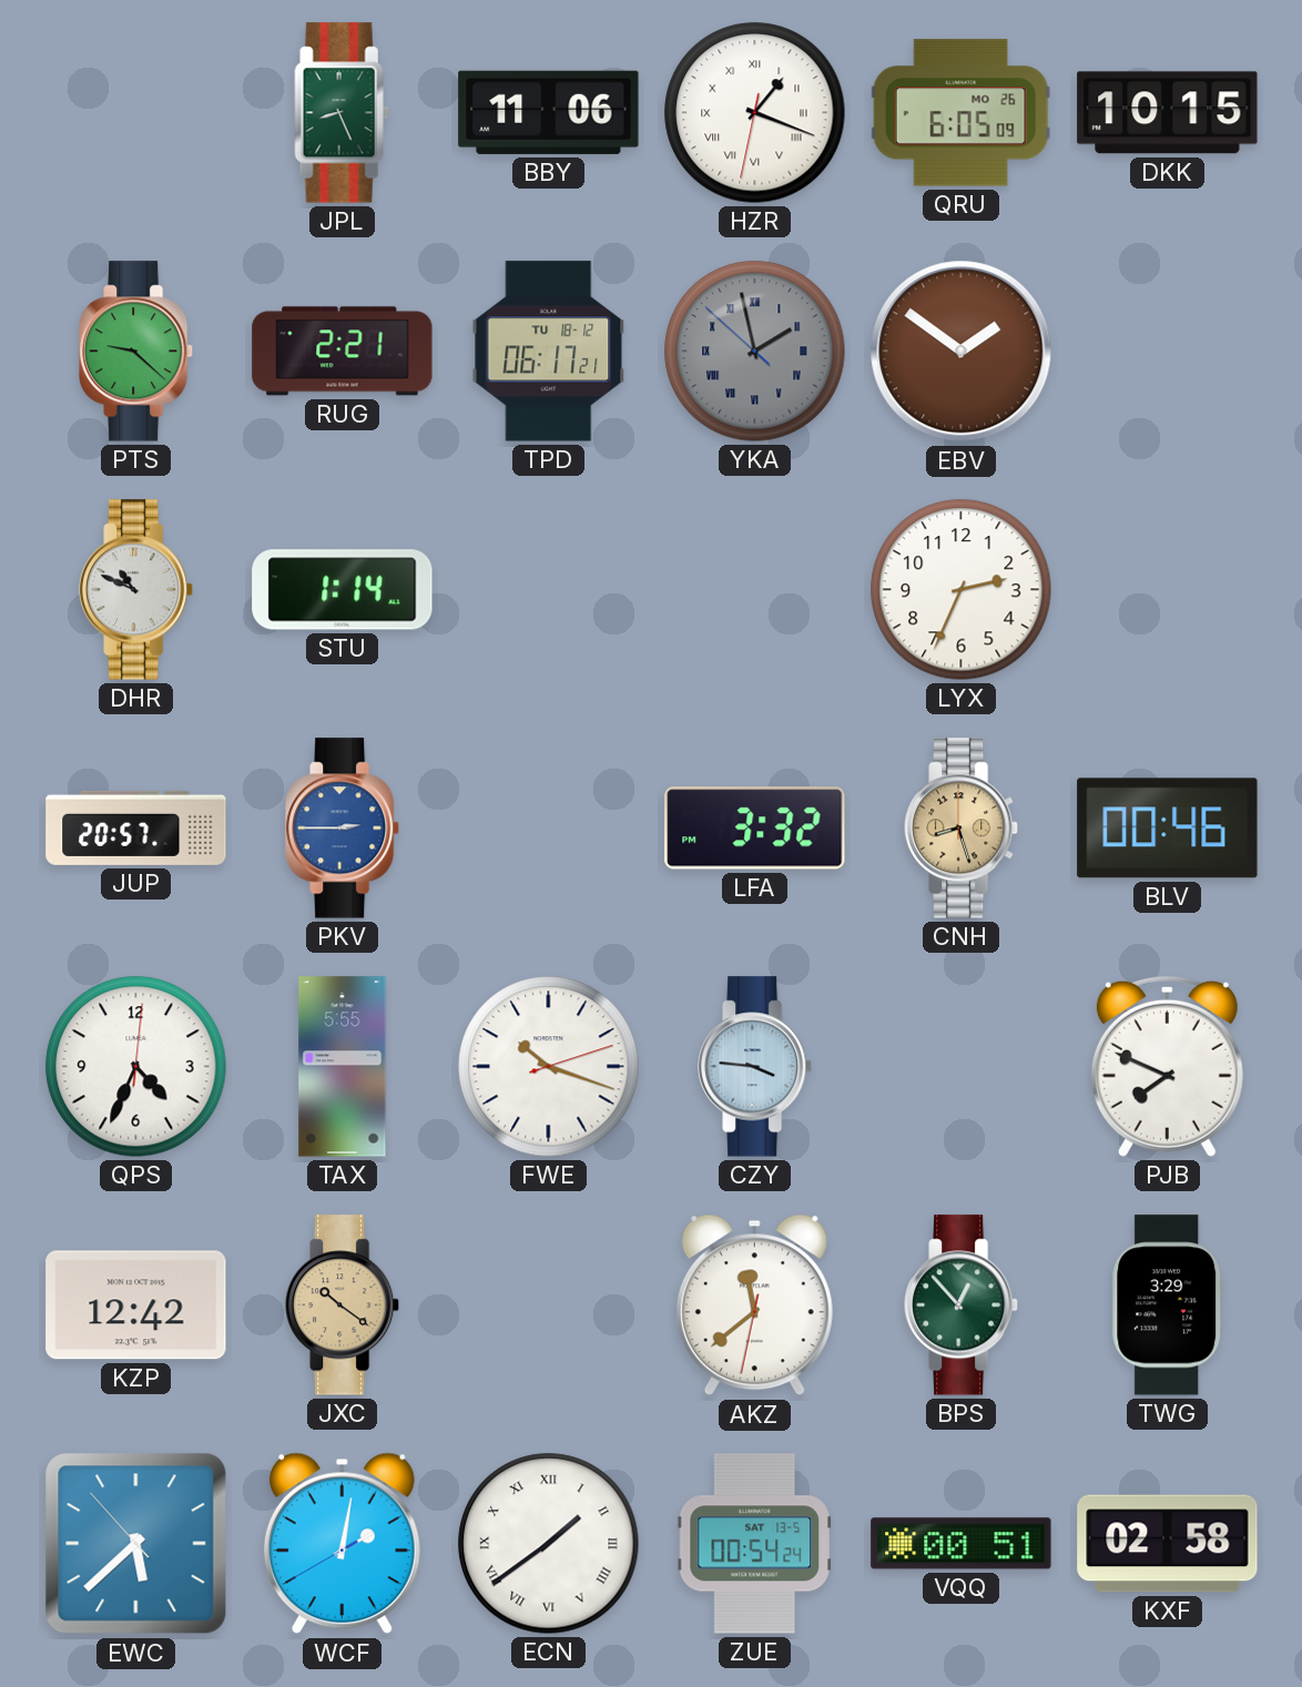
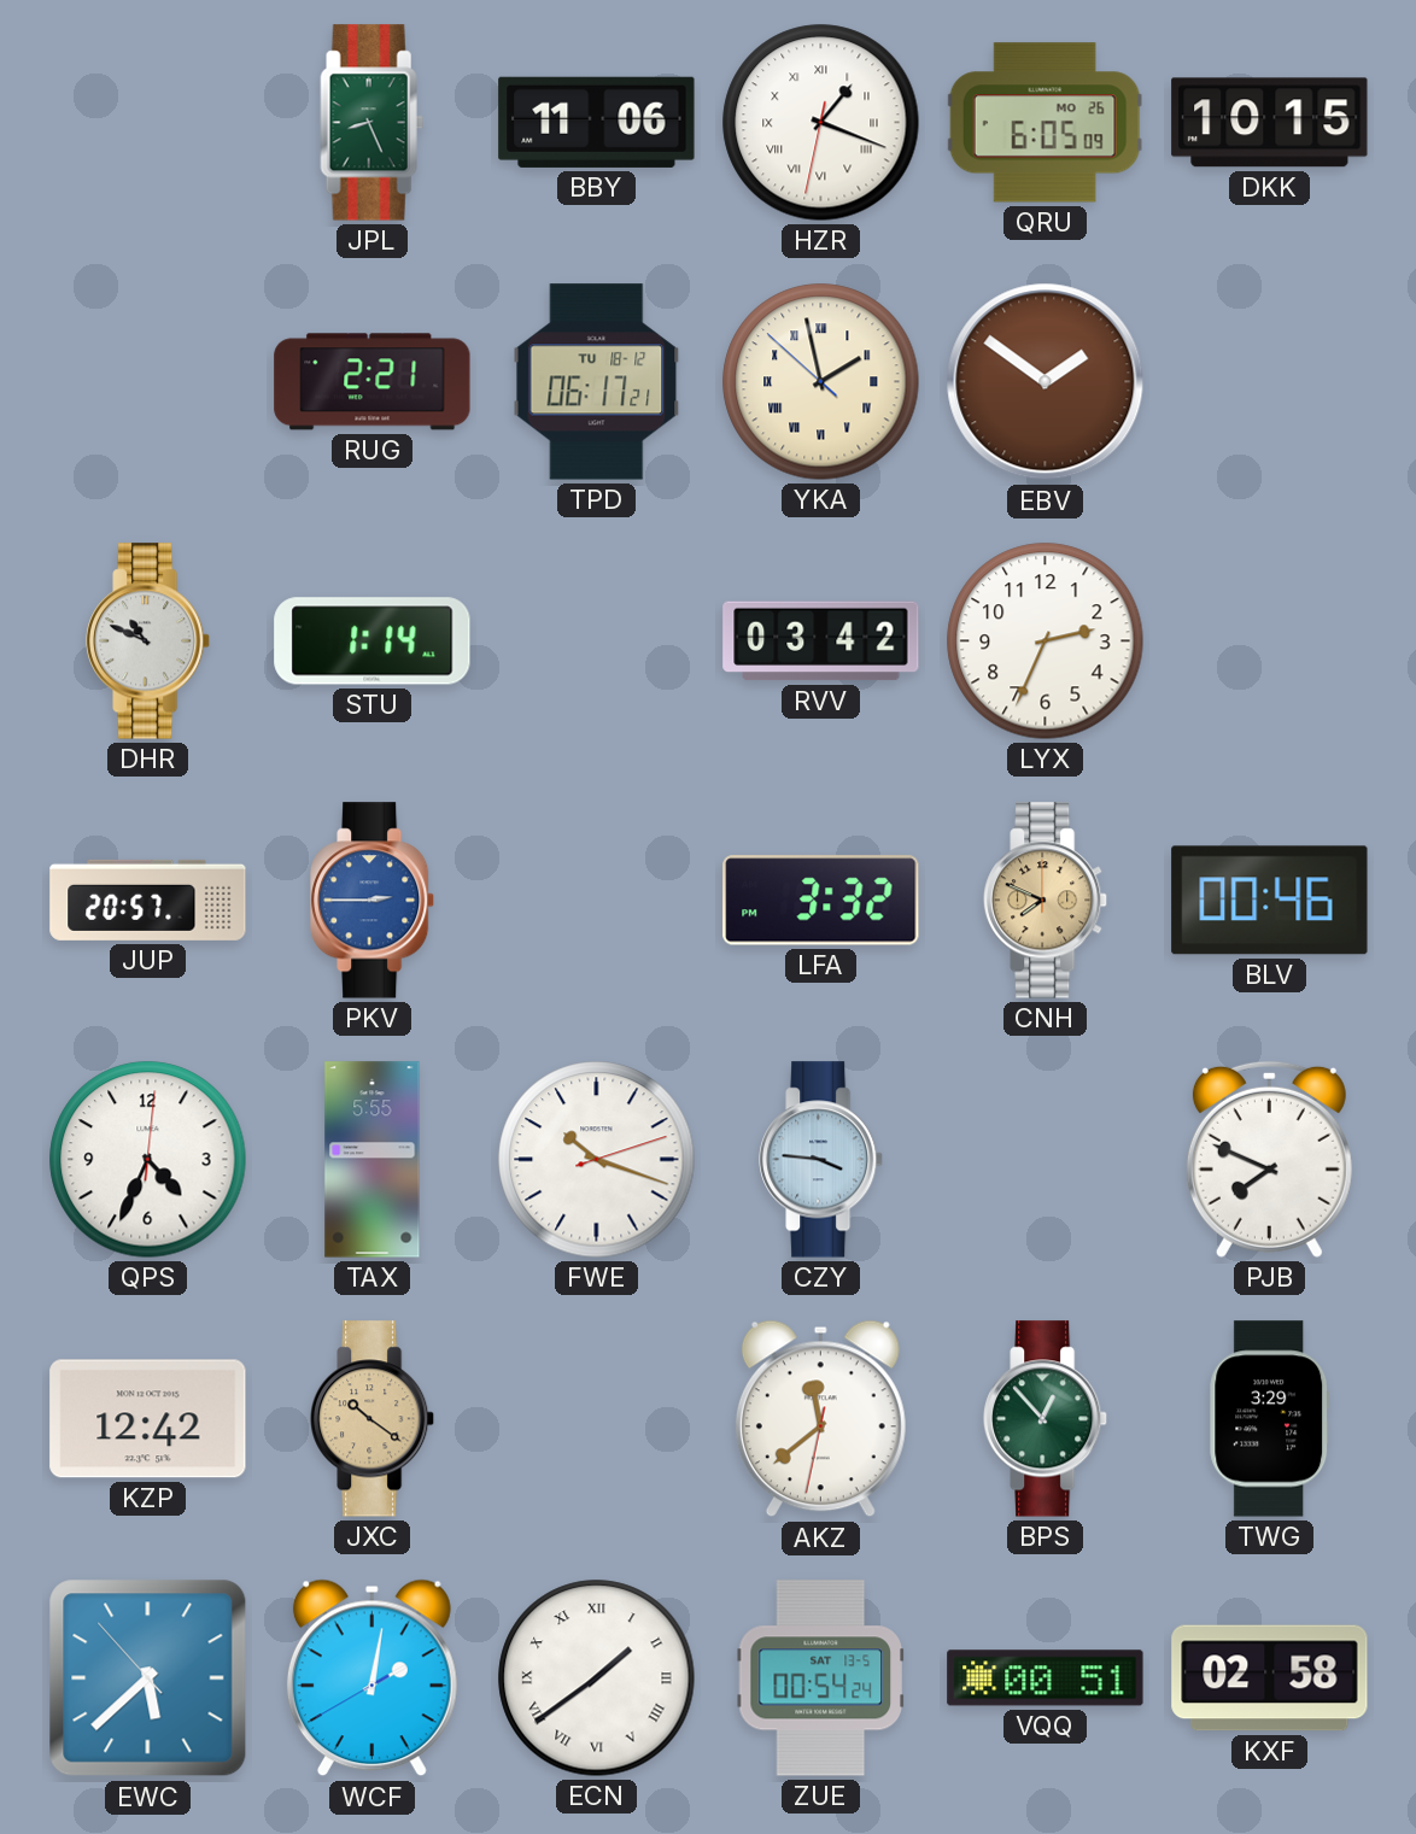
PTS: 9:22 -> none
YKA dial: grey -> cream
RVV: none -> 03:42
CNH: 8:27 -> 7:49
